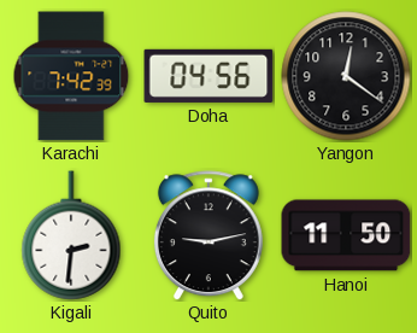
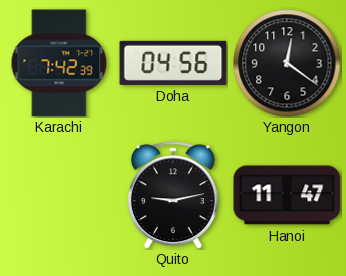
Kigali: 2:31 -> none
Hanoi: 11:50 -> 11:47
